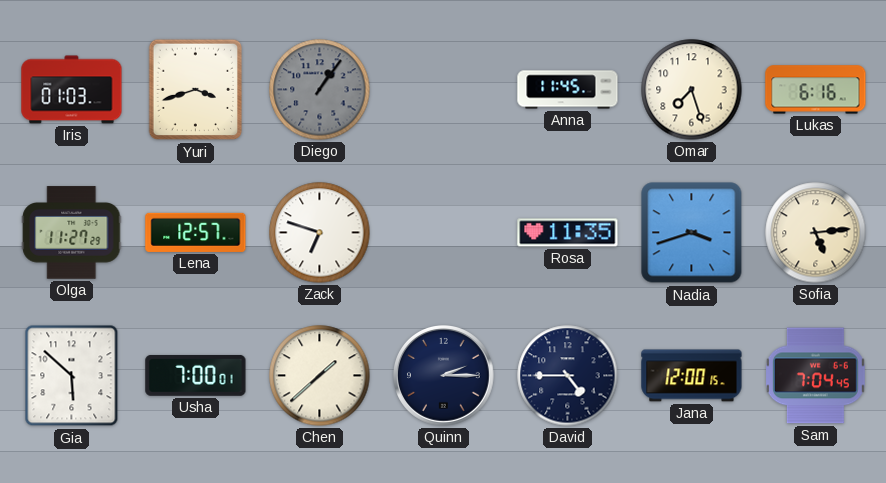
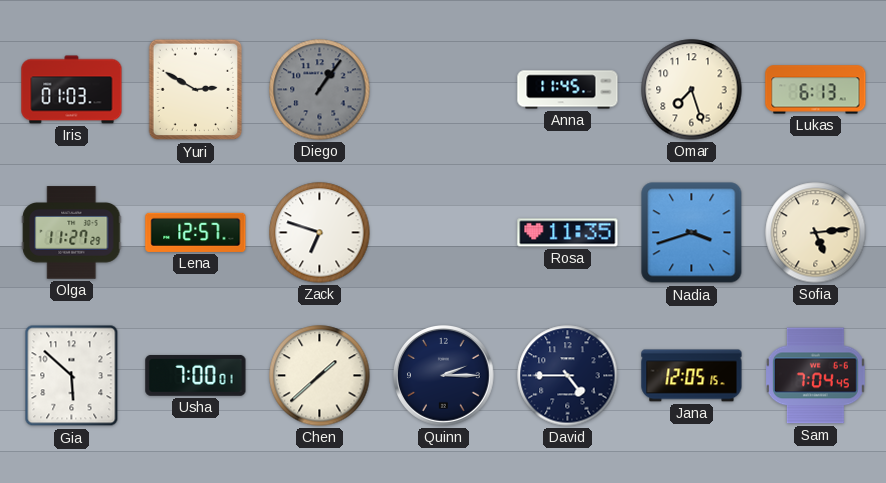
Yuri: 3:42 -> 2:50
Lukas: 6:16 -> 6:13
Jana: 12:00 -> 12:05
